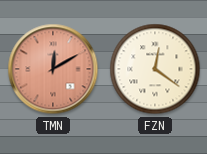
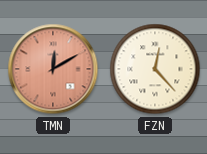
FZN: 12:21 -> 12:23
